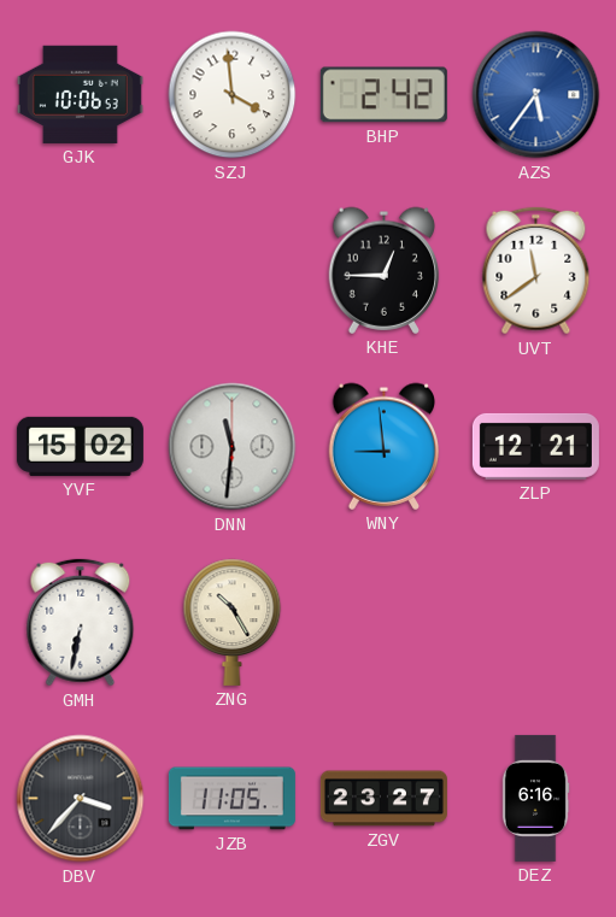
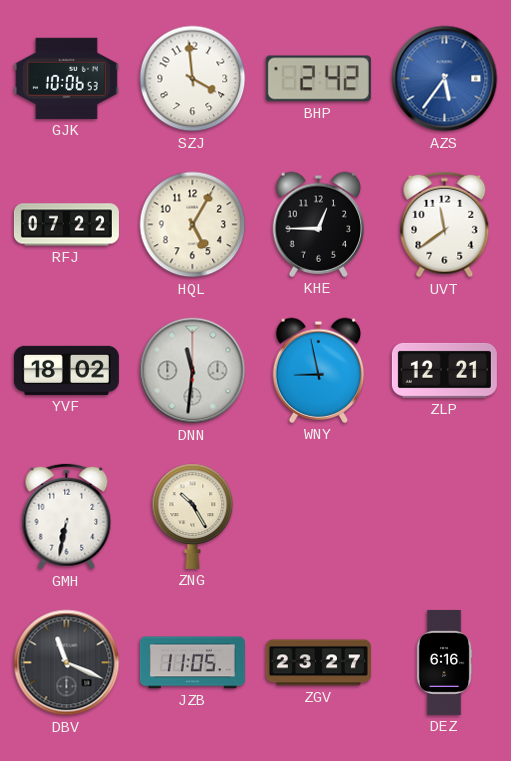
RFJ: none -> 07:22
HQL: none -> 5:05
YVF: 15:02 -> 18:02
WNY: 8:59 -> 8:58
DBV: 3:37 -> 11:19
